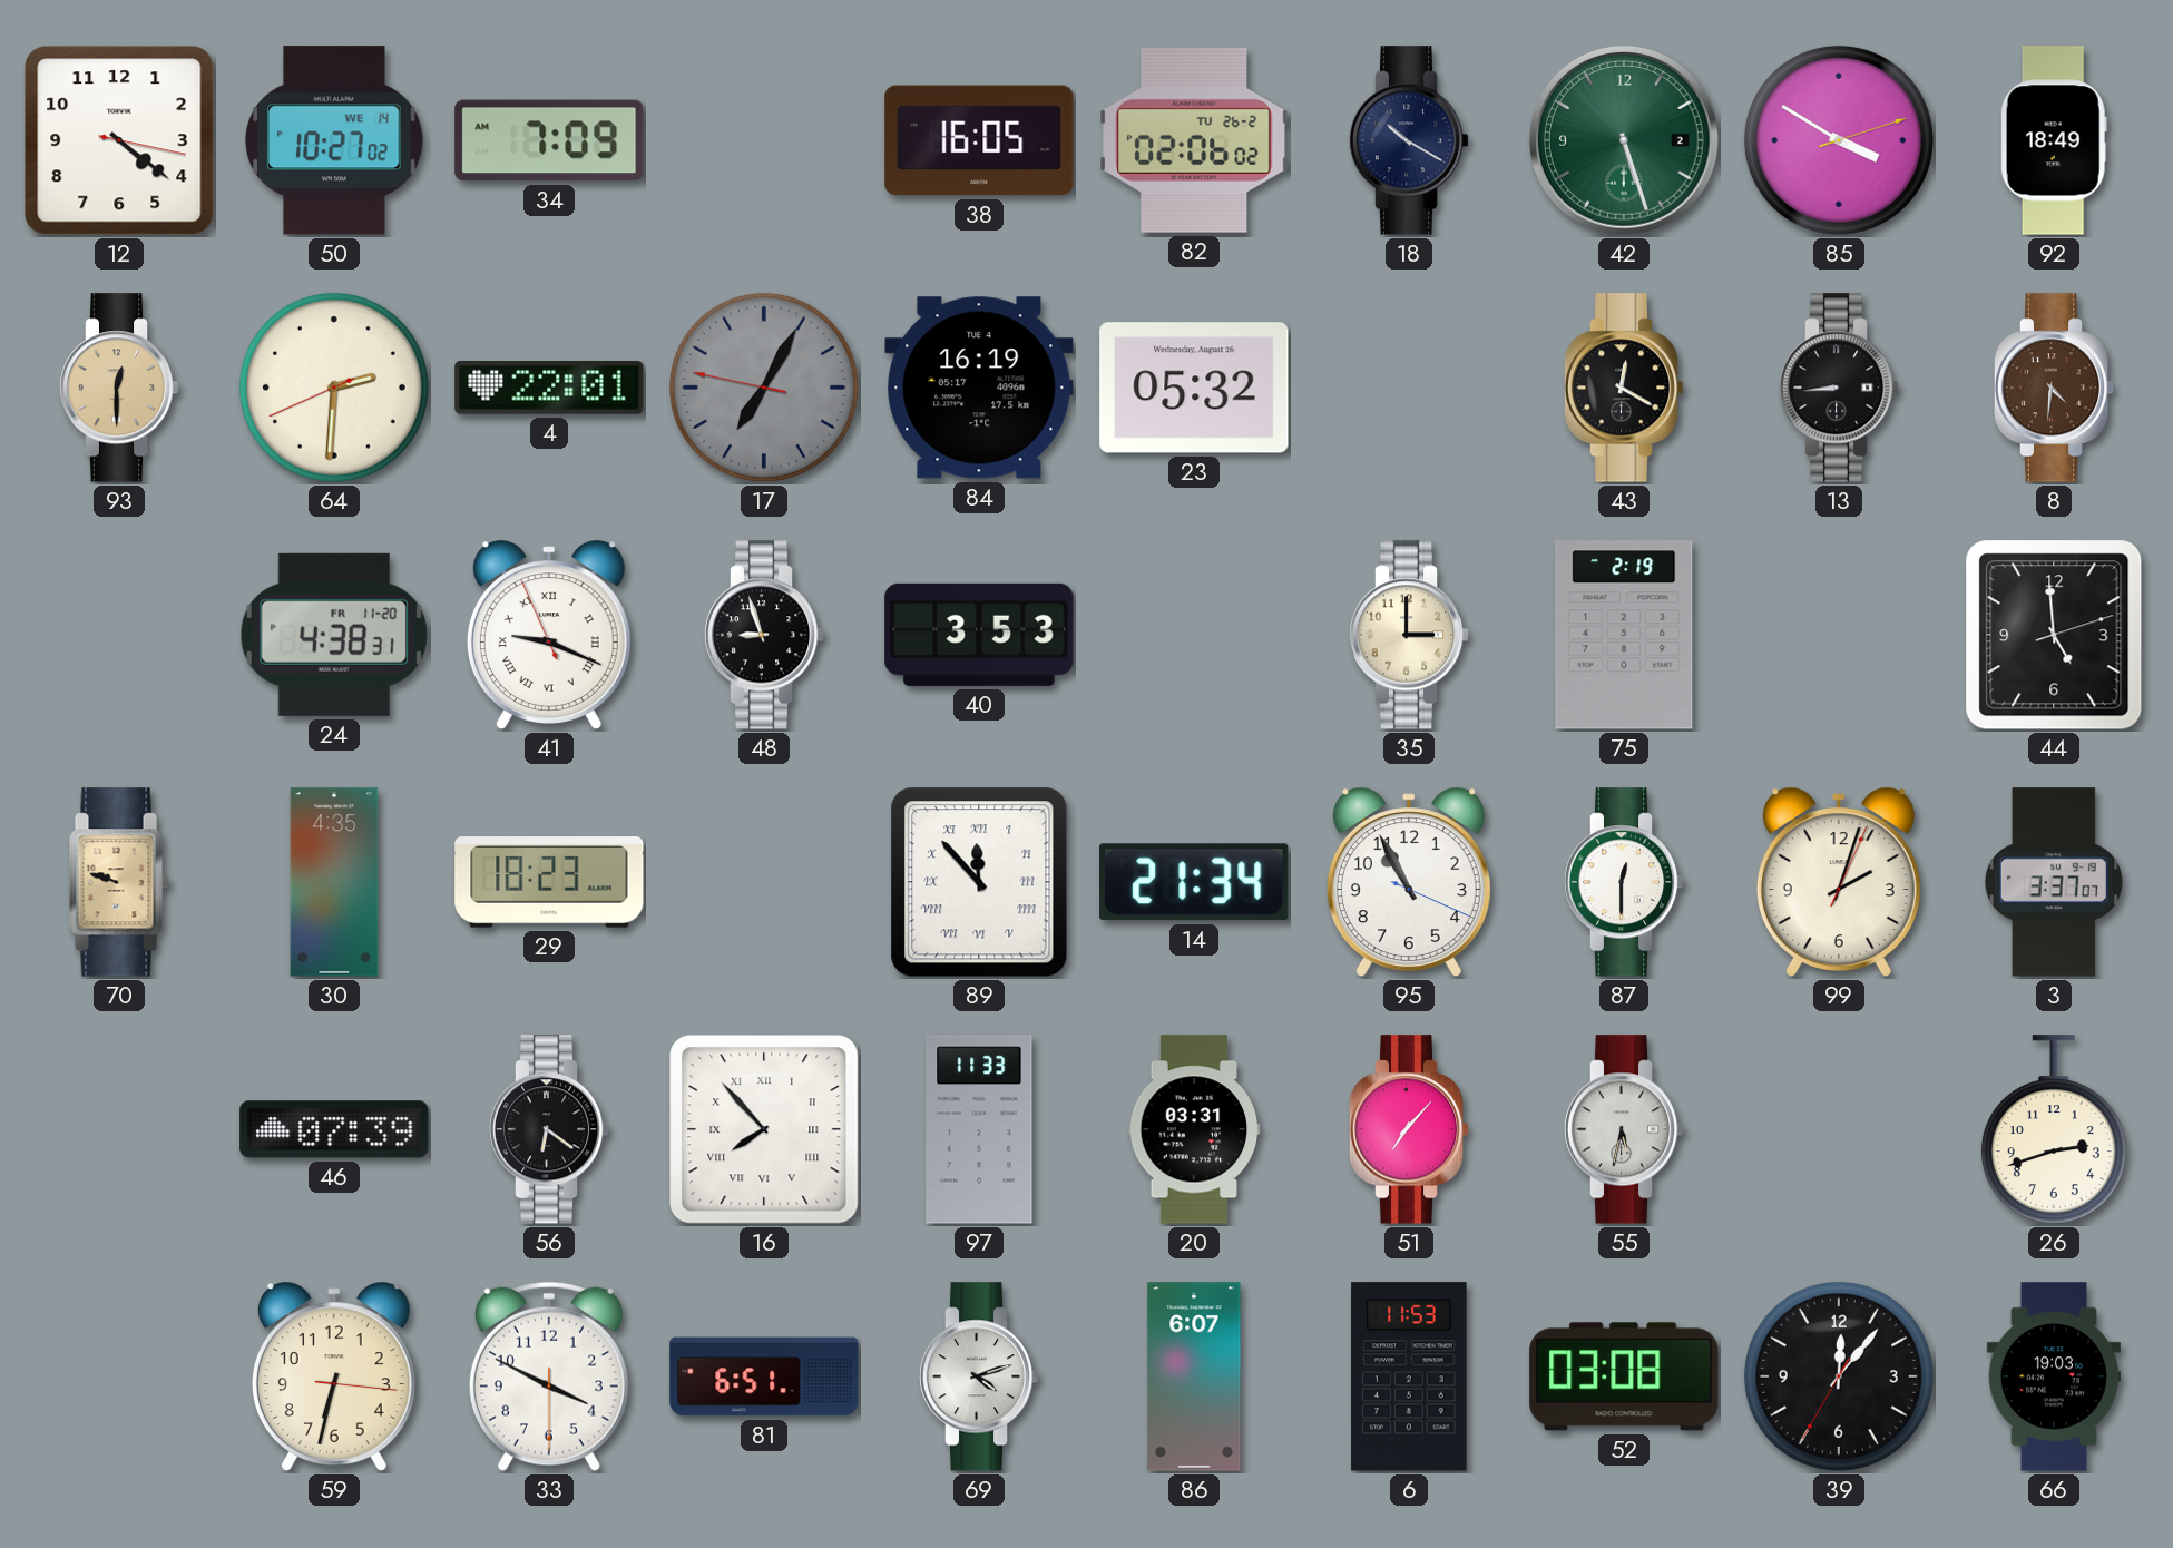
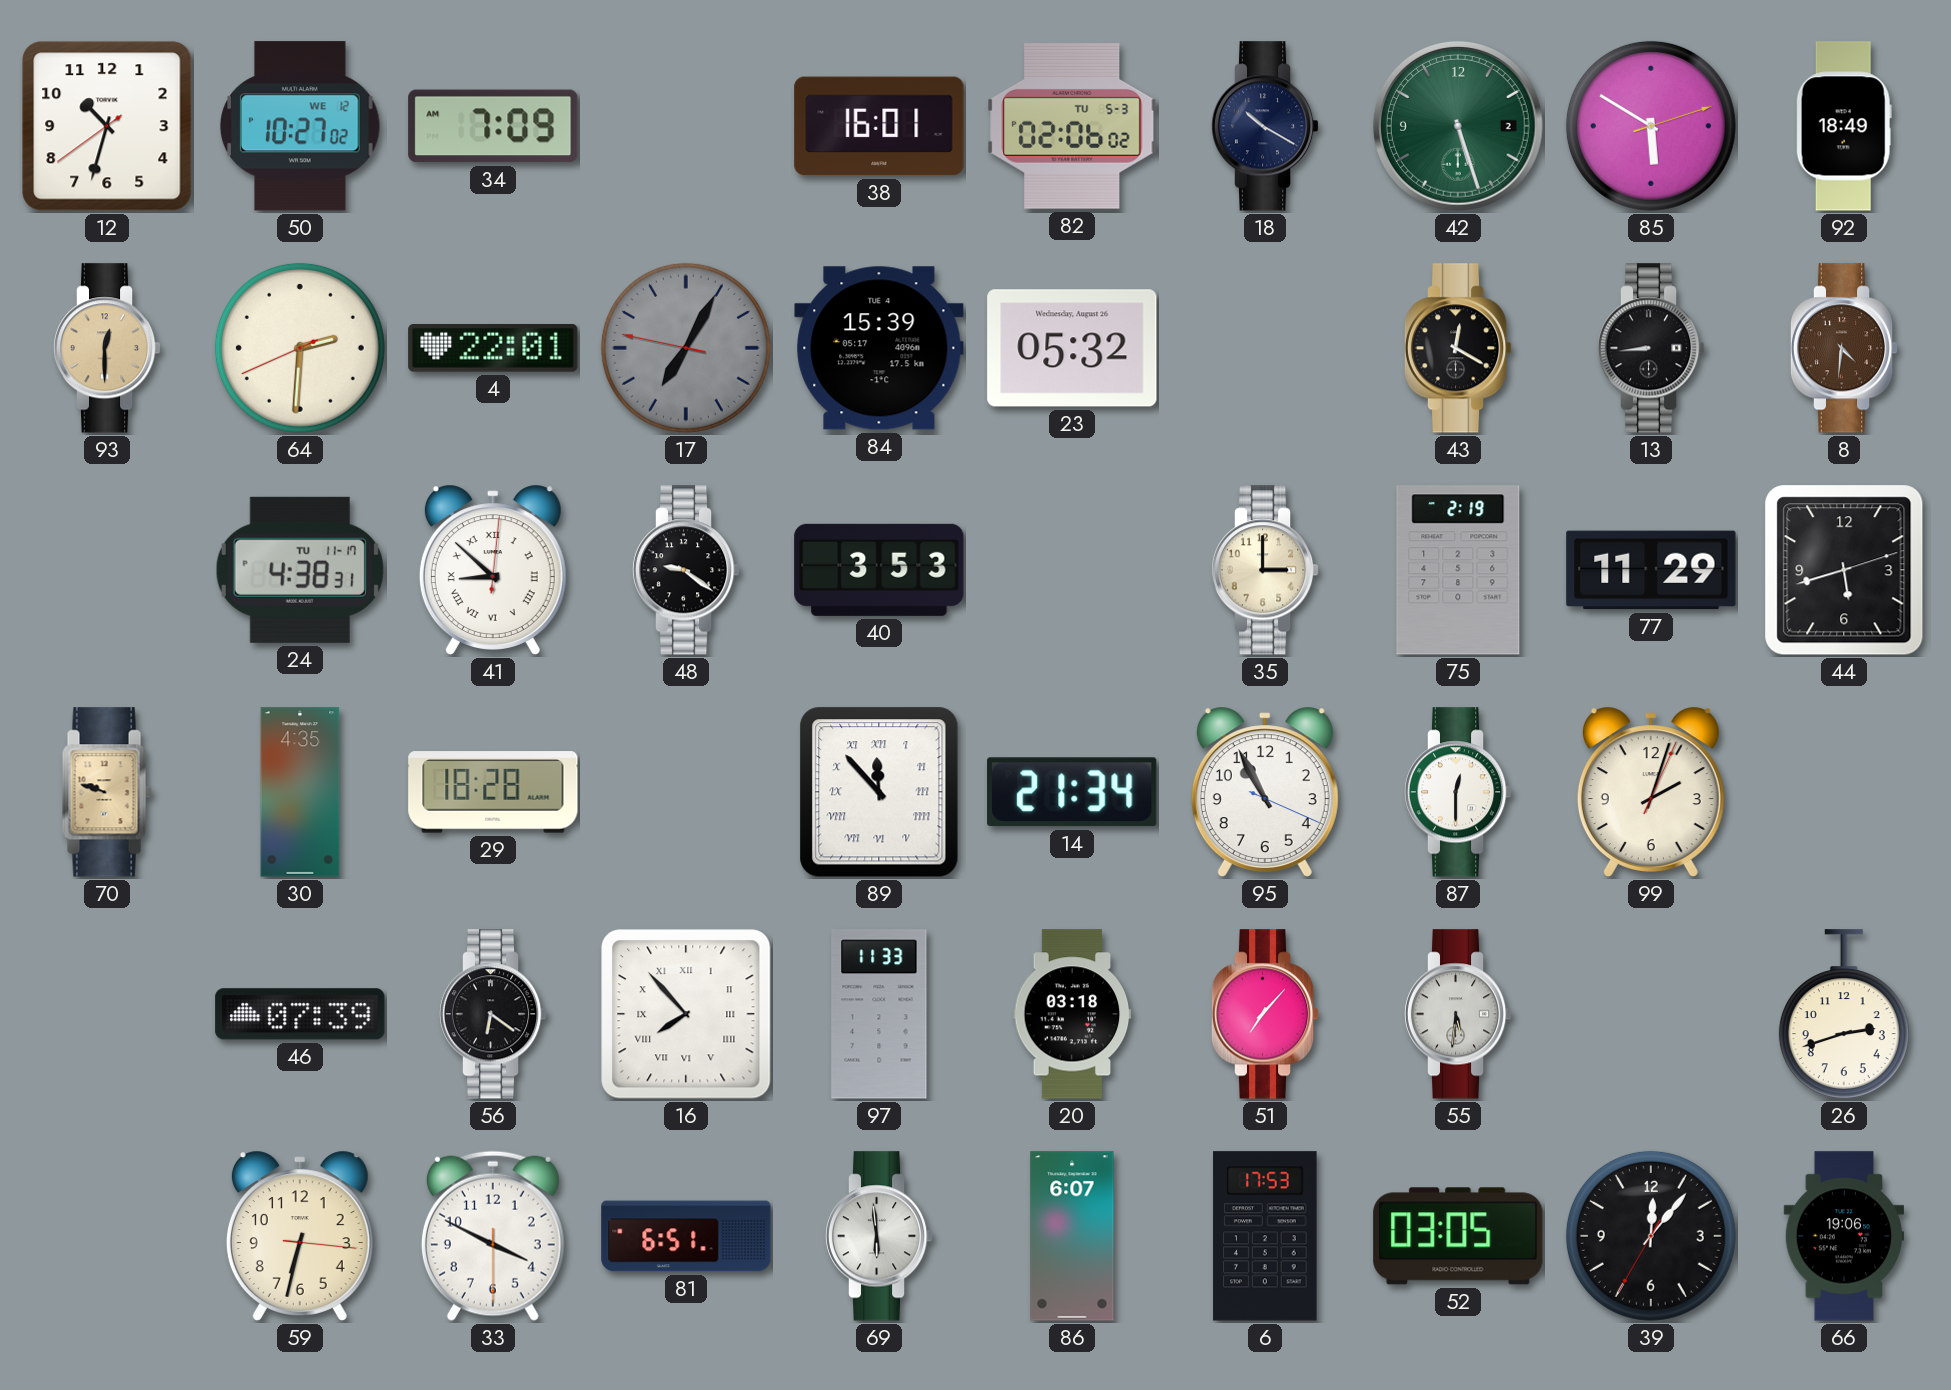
12: 4:21 -> 10:32
50 date: WE 14 -> WE 12
38: 16:05 -> 16:01
82 date: TU 26-2 -> TU 5-3
85: 3:50 -> 5:50
84: 16:19 -> 15:39
24 date: FR 11-20 -> TU 11-17
41: 9:18 -> 8:52
48: 8:57 -> 9:21
77: none -> 11:29
44: 4:59 -> 5:42
29: 18:23 -> 18:28
3: 3:37 -> none
20: 03:31 -> 03:18
55: 5:32 -> 5:31
69: 4:12 -> 5:59
6: 11:53 -> 17:53
52: 03:08 -> 03:05
66: 19:03 -> 19:06
